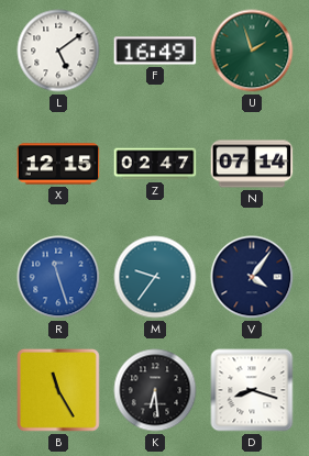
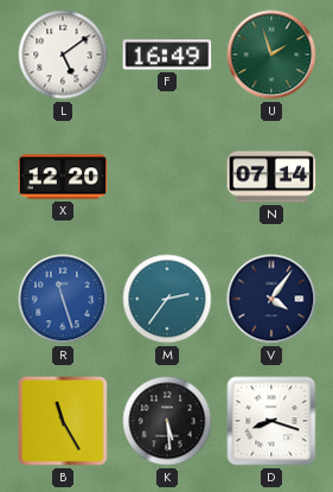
X: 12:15 -> 12:20
Z: 02:47 -> none
M: 9:36 -> 2:36
K: 6:29 -> 5:29
